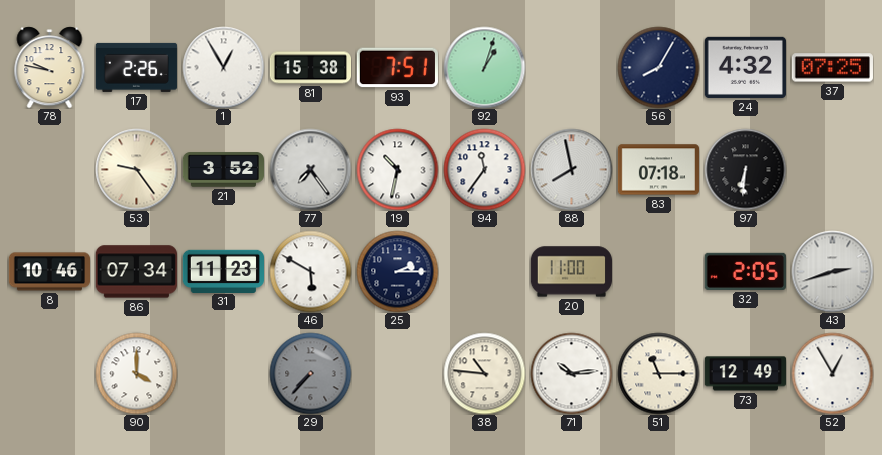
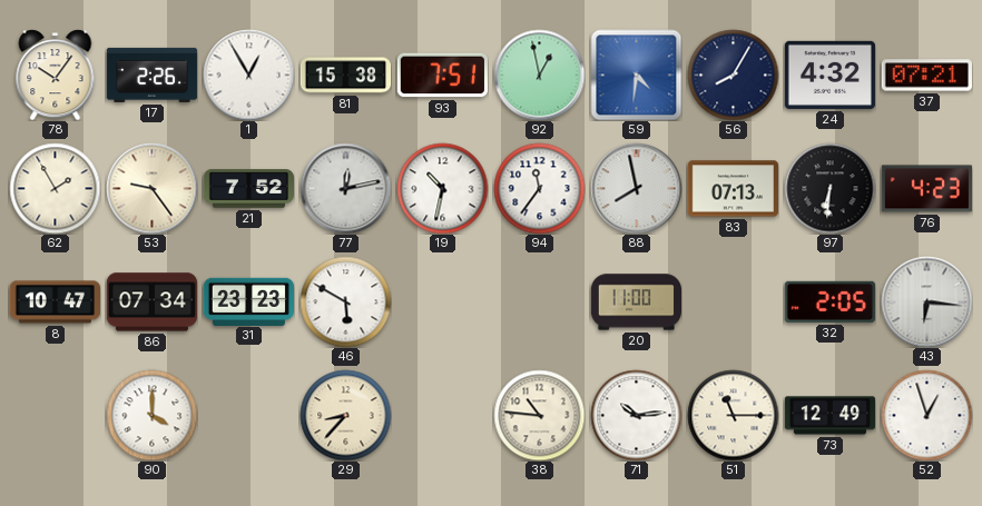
78: 9:47 -> 10:06
92: 1:03 -> 12:58
59: none -> 4:31
37: 07:25 -> 07:21
62: none -> 1:55
21: 3:52 -> 7:52
77: 7:24 -> 12:13
83: 07:18 -> 07:13
76: none -> 4:23
8: 10:46 -> 10:47
31: 11:23 -> 23:23
25: 2:15 -> none
43: 2:42 -> 6:16
29: 7:37 -> 8:37
29 dial: grey -> cream
52: 12:55 -> 12:57
